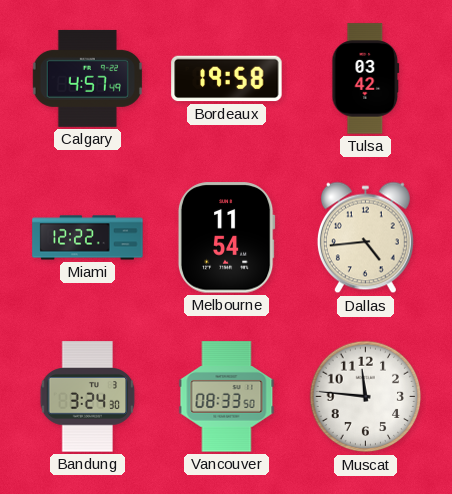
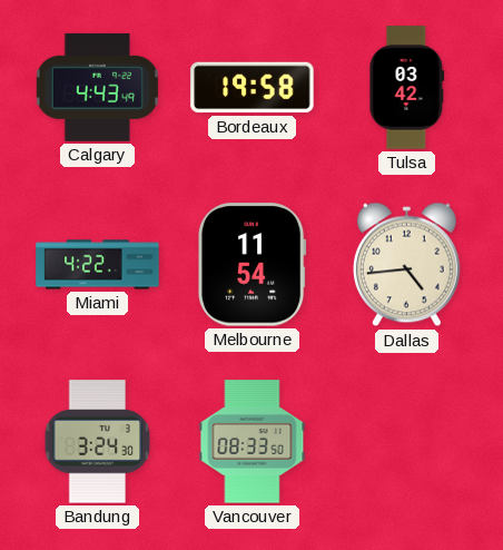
Calgary: 4:57 -> 4:43
Miami: 12:22 -> 4:22
Muscat: 11:46 -> none
